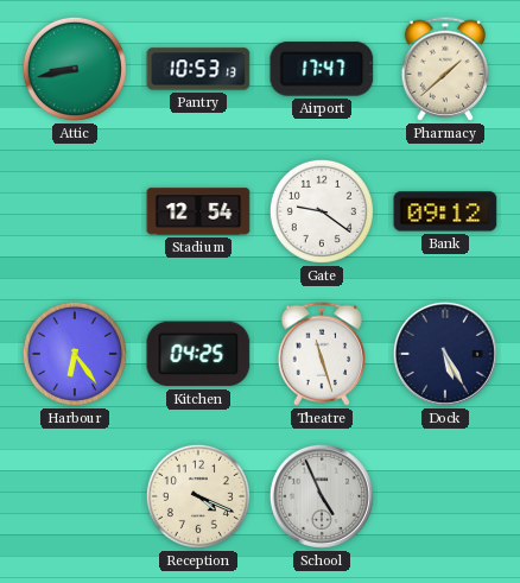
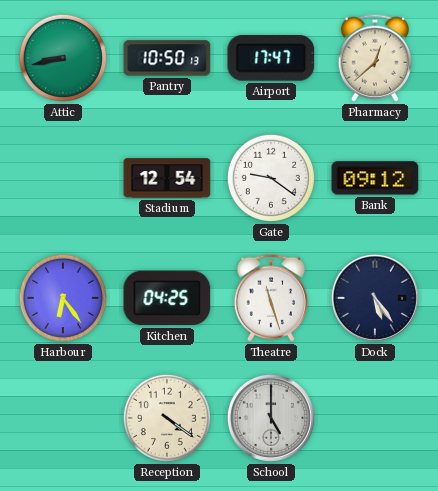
Pantry: 10:53 -> 10:50
Pharmacy: 1:38 -> 12:38
Dock: 5:25 -> 5:24
Reception: 4:19 -> 4:21
School: 4:56 -> 5:00
